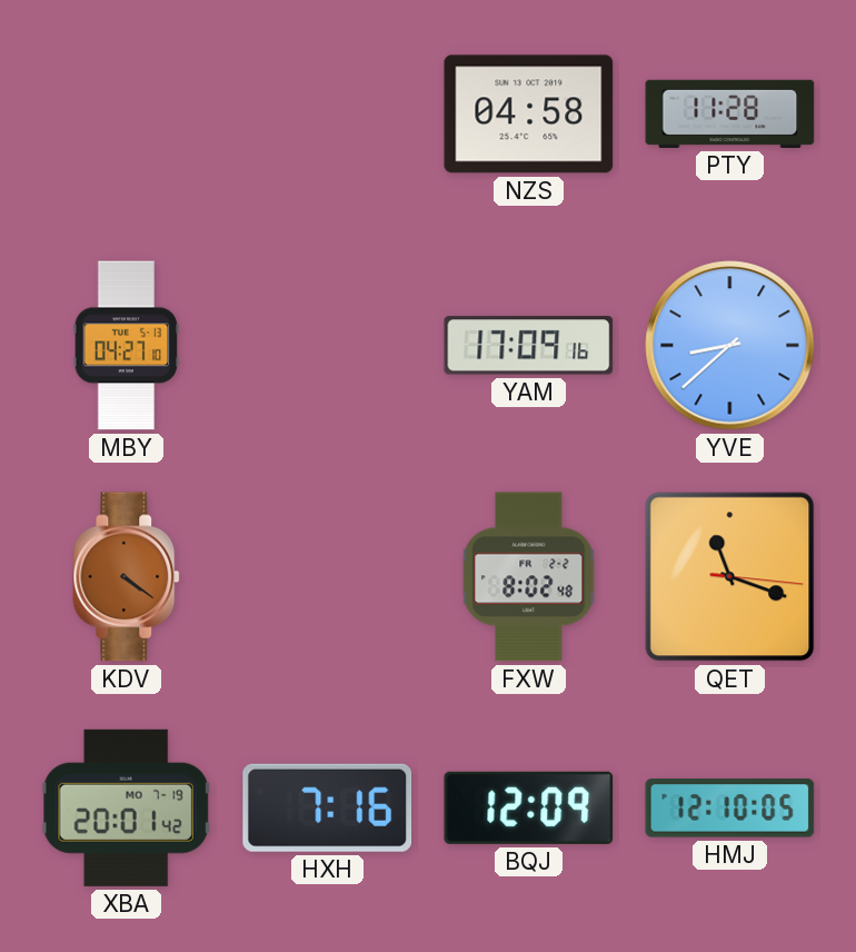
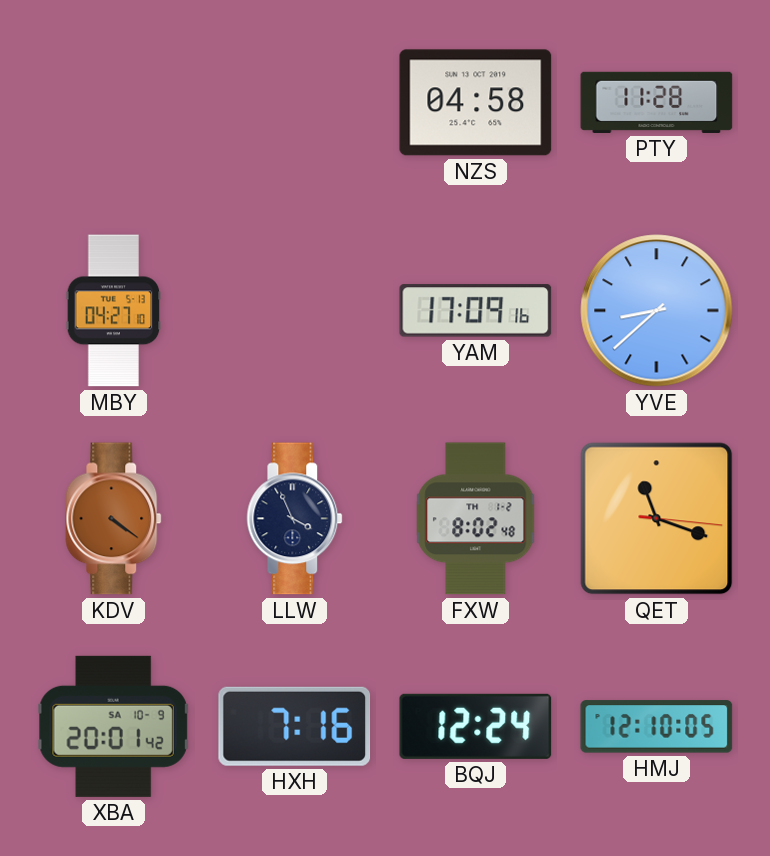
LLW: none -> 3:56
FXW date: FR 2-2 -> TH 1-2
XBA date: MO 7-19 -> SA 10-9
BQJ: 12:09 -> 12:24
